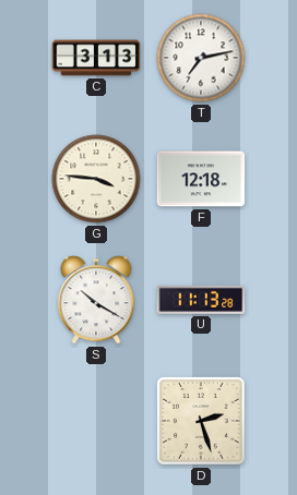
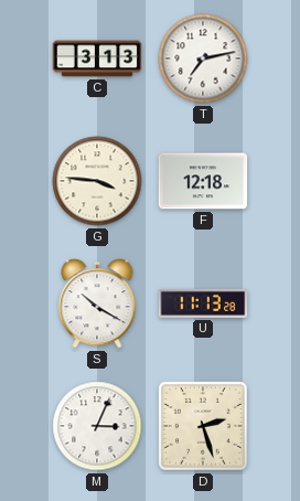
M: none -> 3:04
